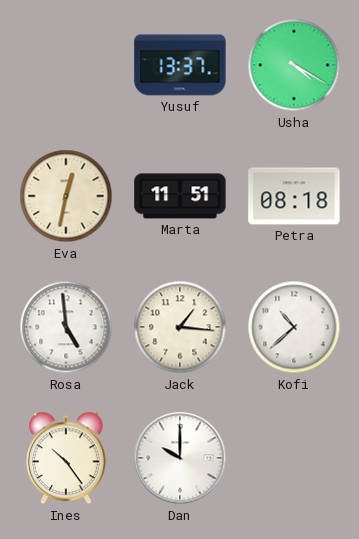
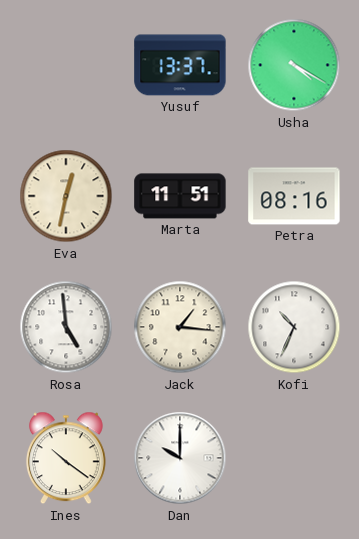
Petra: 08:18 -> 08:16
Kofi: 10:38 -> 10:34
Ines: 10:24 -> 10:21
